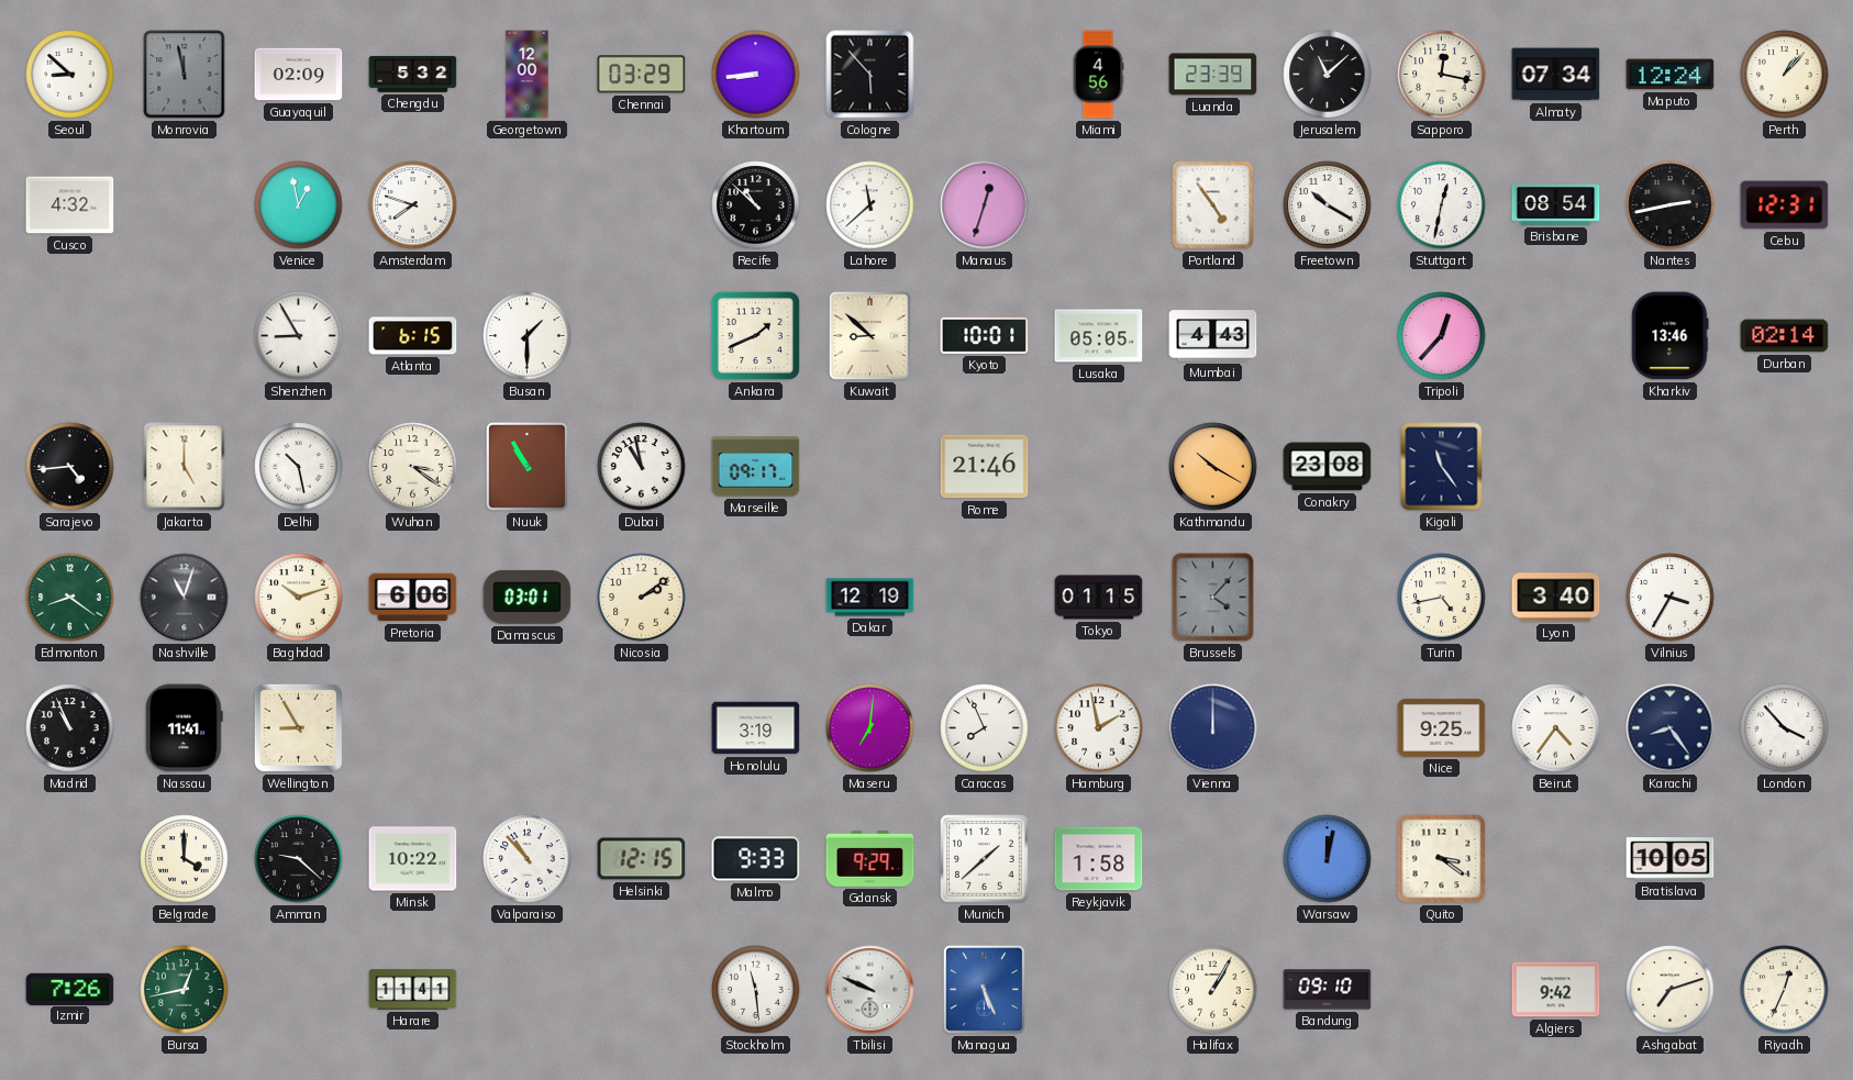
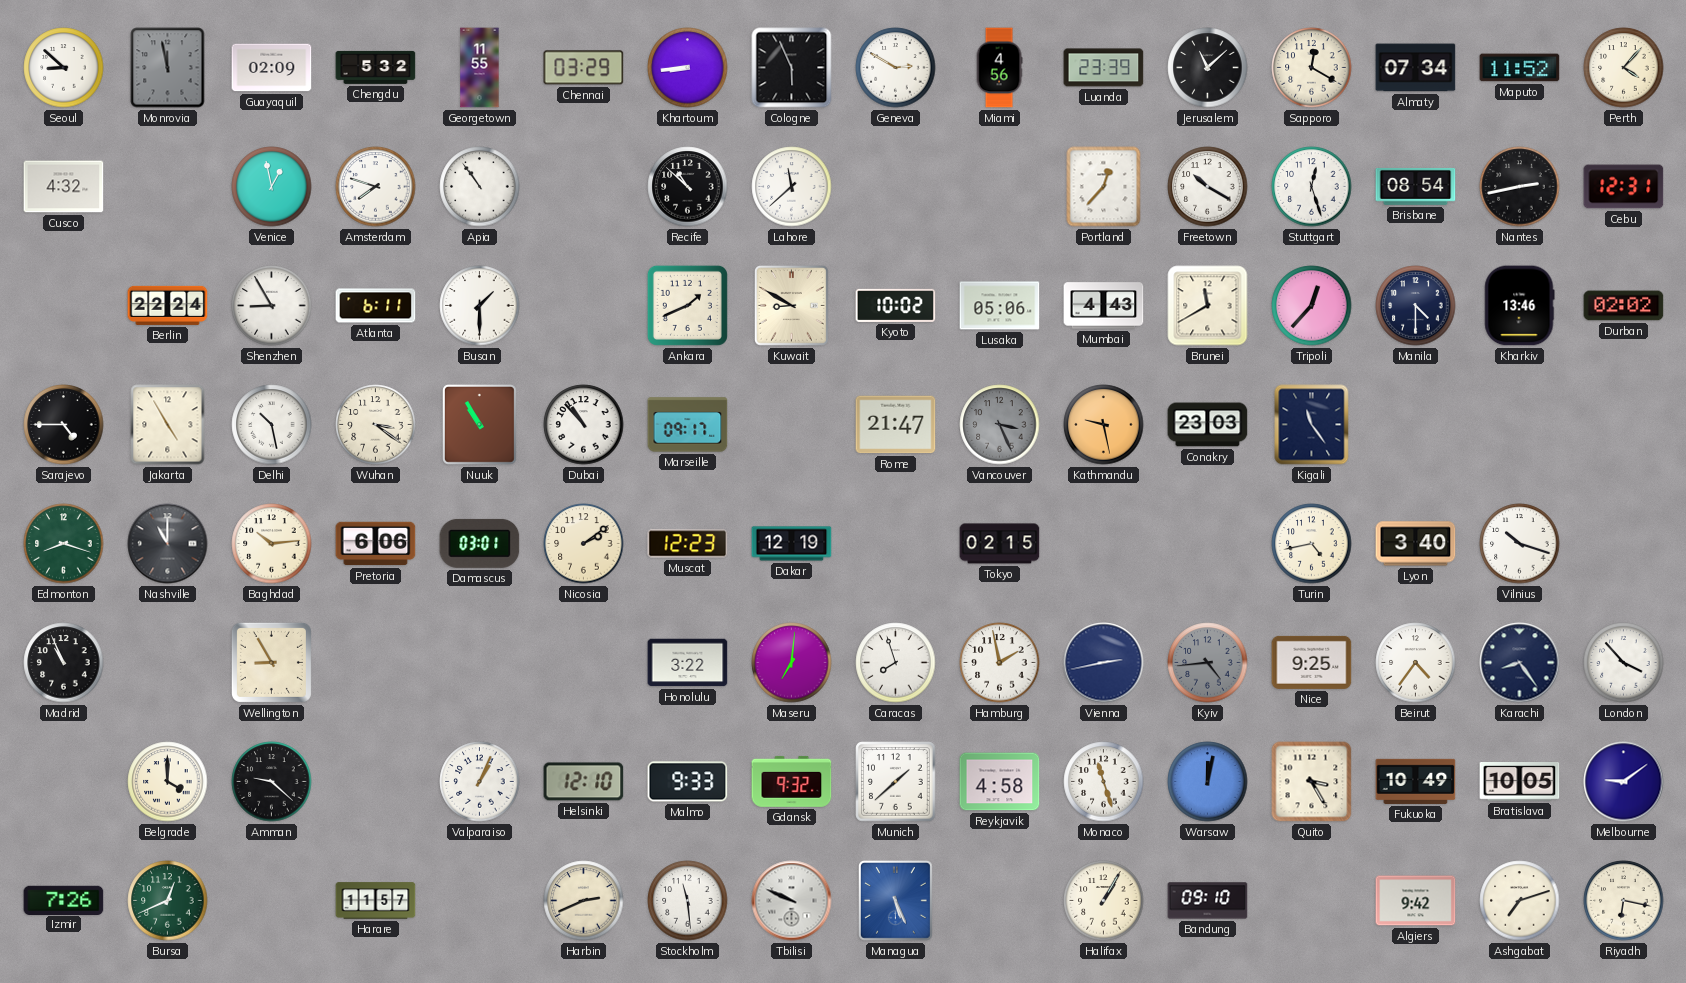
Georgetown: 12:00 -> 11:55
Cologne: 5:53 -> 5:56
Geneva: none -> 2:50
Sapporo: 12:17 -> 12:20
Maputo: 12:24 -> 11:52
Perth: 1:07 -> 4:07
Apia: none -> 10:54
Manaus: 12:33 -> none
Portland: 4:54 -> 12:37
Stuttgart: 12:32 -> 12:27
Berlin: none -> 22:24
Atlanta: 6:15 -> 6:11
Kuwait: 8:52 -> 8:50
Kyoto: 10:01 -> 10:02
Lusaka: 05:05 -> 05:06
Brunei: none -> 11:40
Manila: none -> 4:30
Durban: 02:14 -> 02:02
Sarajevo: 4:44 -> 4:45
Jakarta: 5:00 -> 4:55
Dubai: 10:58 -> 10:53
Rome: 21:46 -> 21:47
Vancouver: none -> 3:26
Kathmandu: 10:20 -> 9:28
Conakry: 23:08 -> 23:03
Edmonton: 8:21 -> 8:18
Nashville: 11:03 -> 11:00
Baghdad: 10:12 -> 10:14
Muscat: none -> 12:23
Tokyo: 01:15 -> 02:15
Brussels: 4:07 -> none
Vilnius: 3:35 -> 10:18
Nassau: 11:41 -> none
Honolulu: 3:19 -> 3:22
Caracas: 7:56 -> 7:57
Vienna: 12:00 -> 2:43
Kyiv: none -> 4:44
Minsk: 10:22 -> none
Valparaiso: 10:53 -> 1:04
Helsinki: 12:15 -> 12:10
Gdansk: 9:29 -> 9:32
Reykjavik: 1:58 -> 4:58
Monaco: none -> 11:27
Quito: 3:21 -> 3:25
Fukuoka: none -> 10:49
Melbourne: none -> 9:09
Bursa: 12:43 -> 12:41
Harare: 11:41 -> 11:57
Harbin: none -> 2:41
Riyadh: 12:34 -> 6:17
